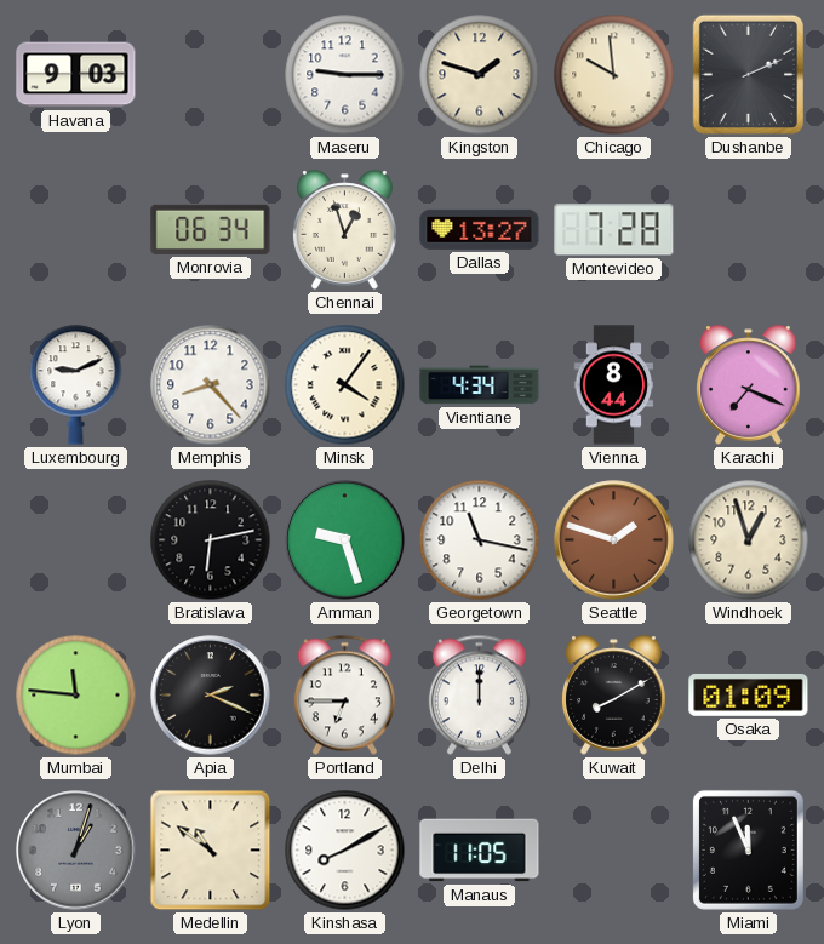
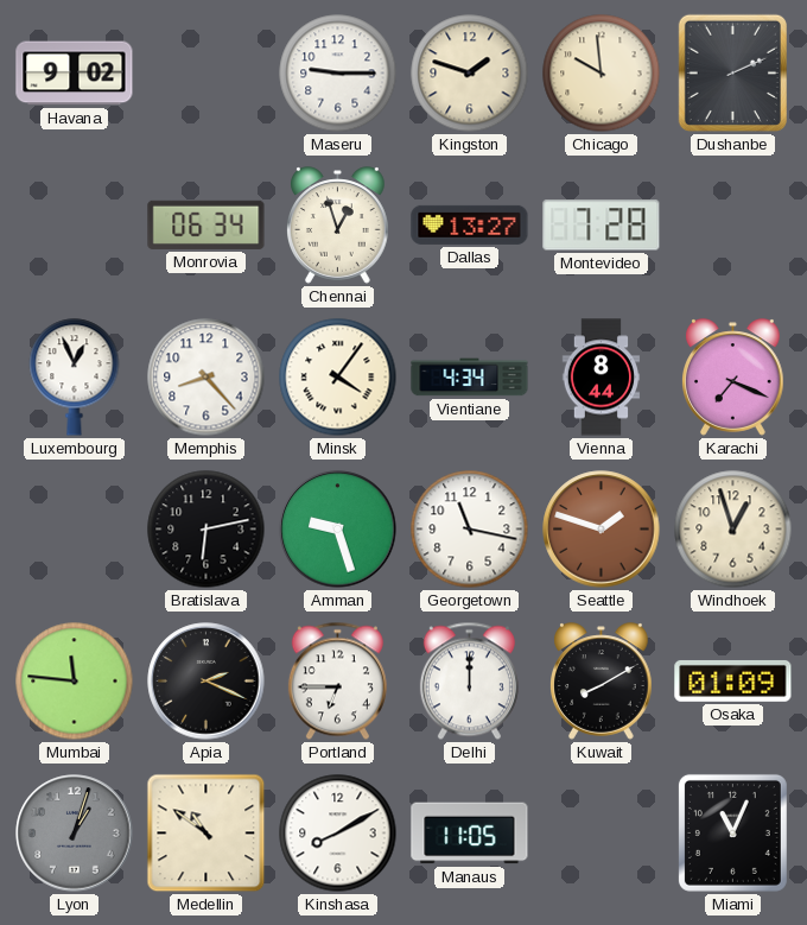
Havana: 9:03 -> 9:02
Luxembourg: 9:11 -> 12:56
Miami: 11:56 -> 11:04
